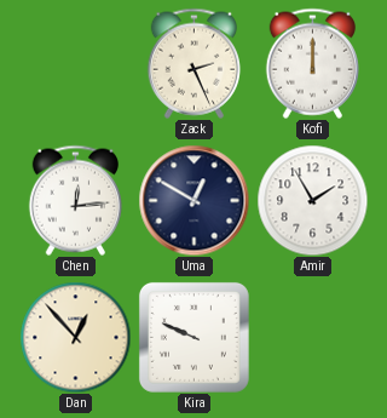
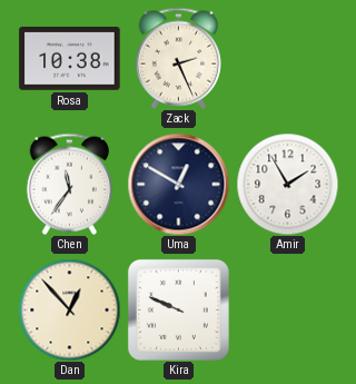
Rosa: none -> 10:38
Kofi: 12:00 -> none
Chen: 12:14 -> 11:36
